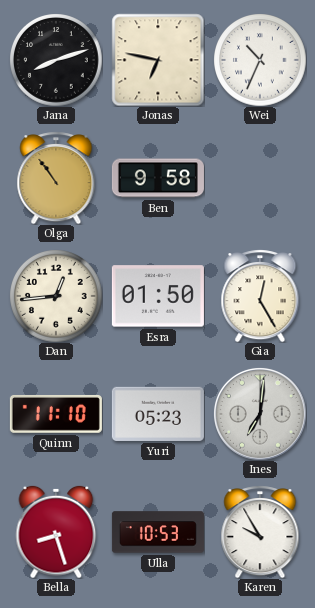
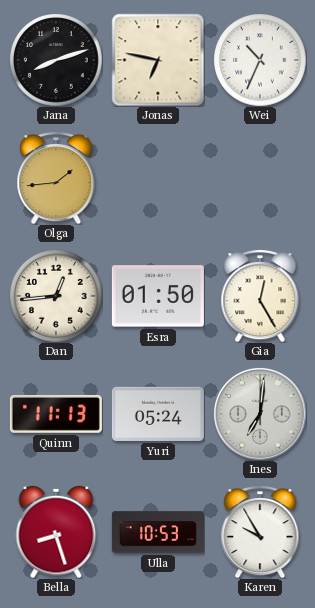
Olga: 10:54 -> 1:44
Ben: 9:58 -> none
Quinn: 11:10 -> 11:13
Yuri: 05:23 -> 05:24
